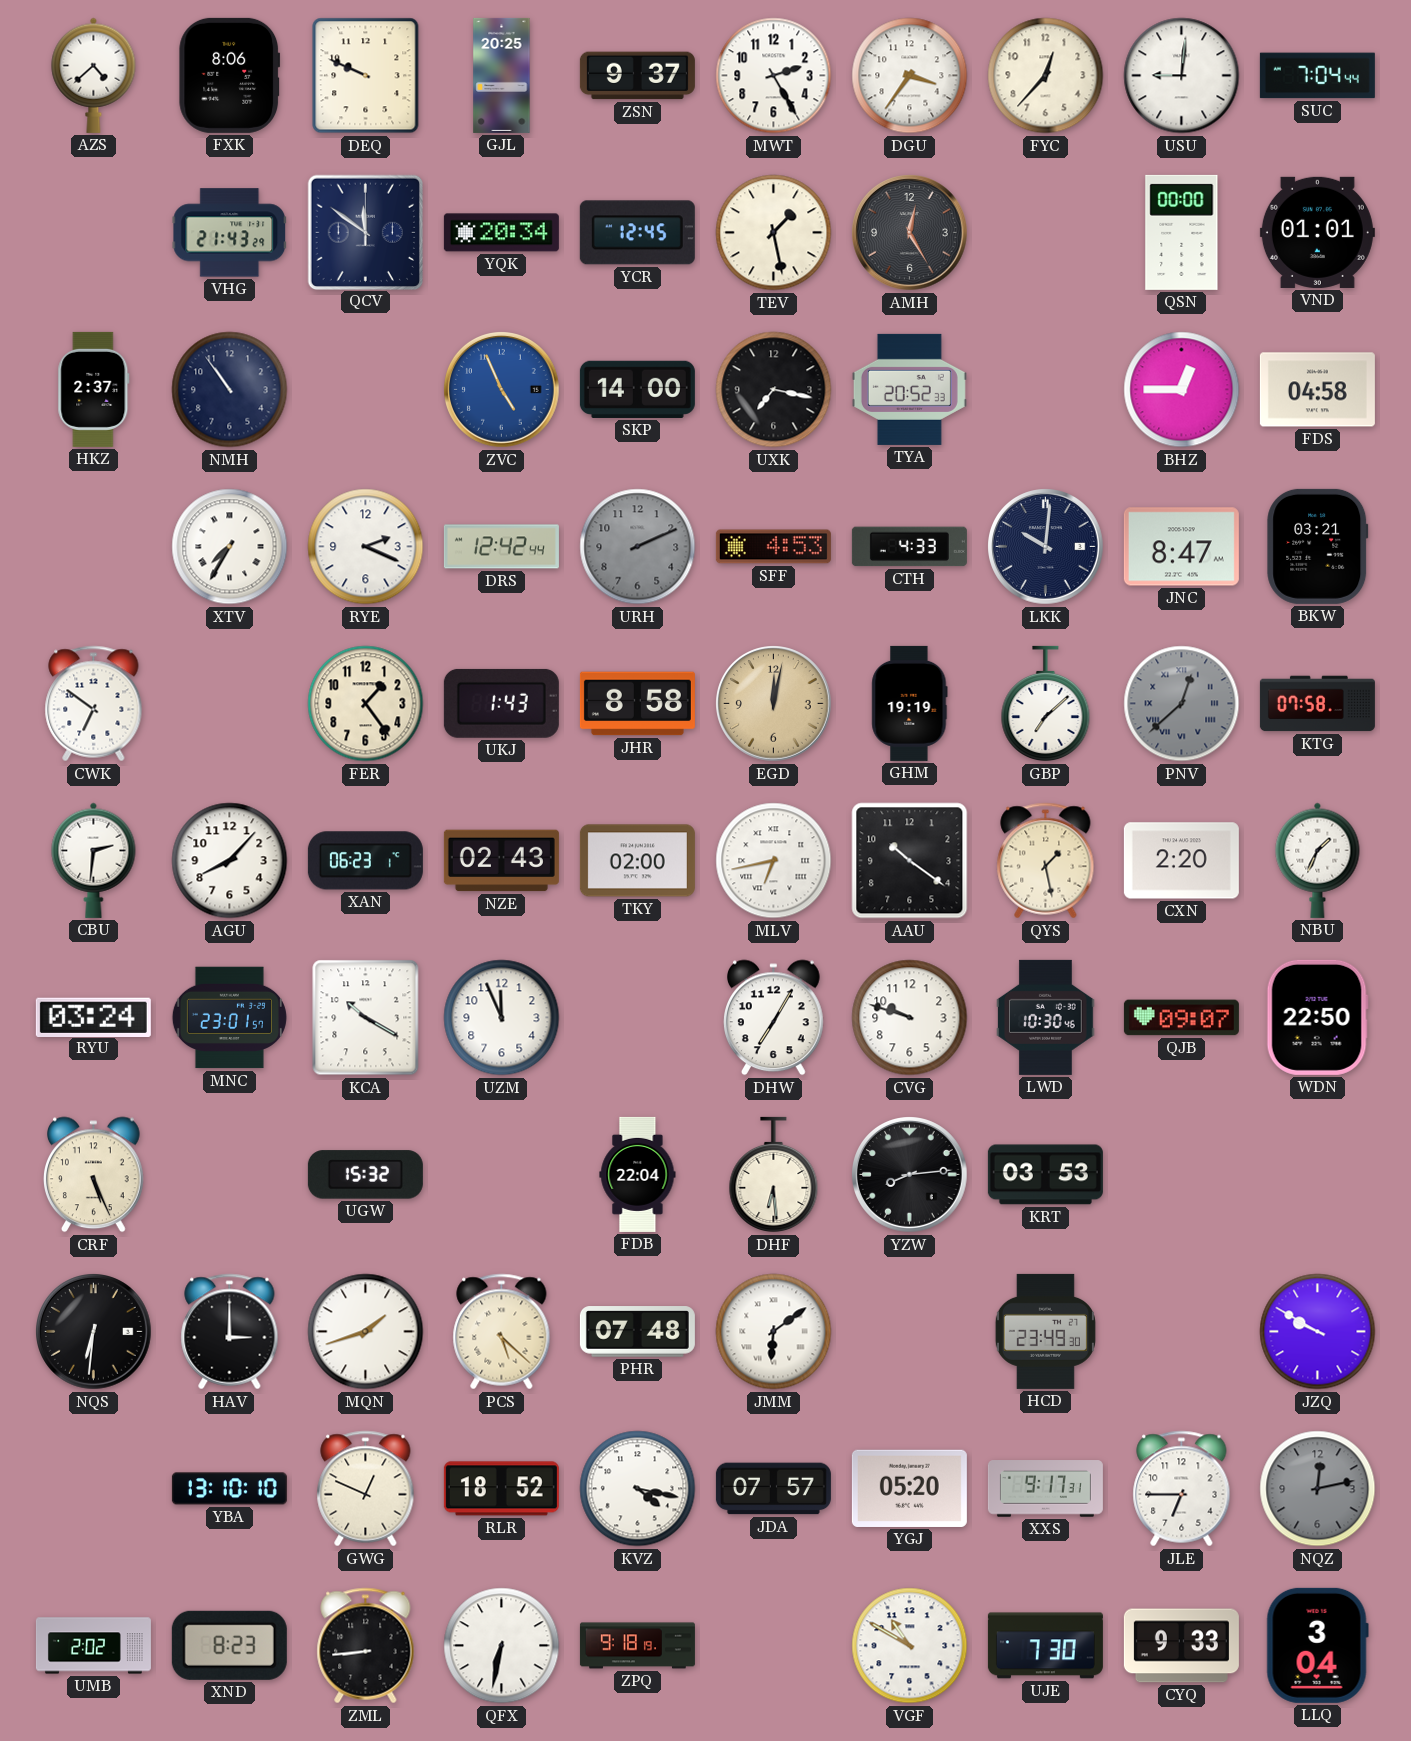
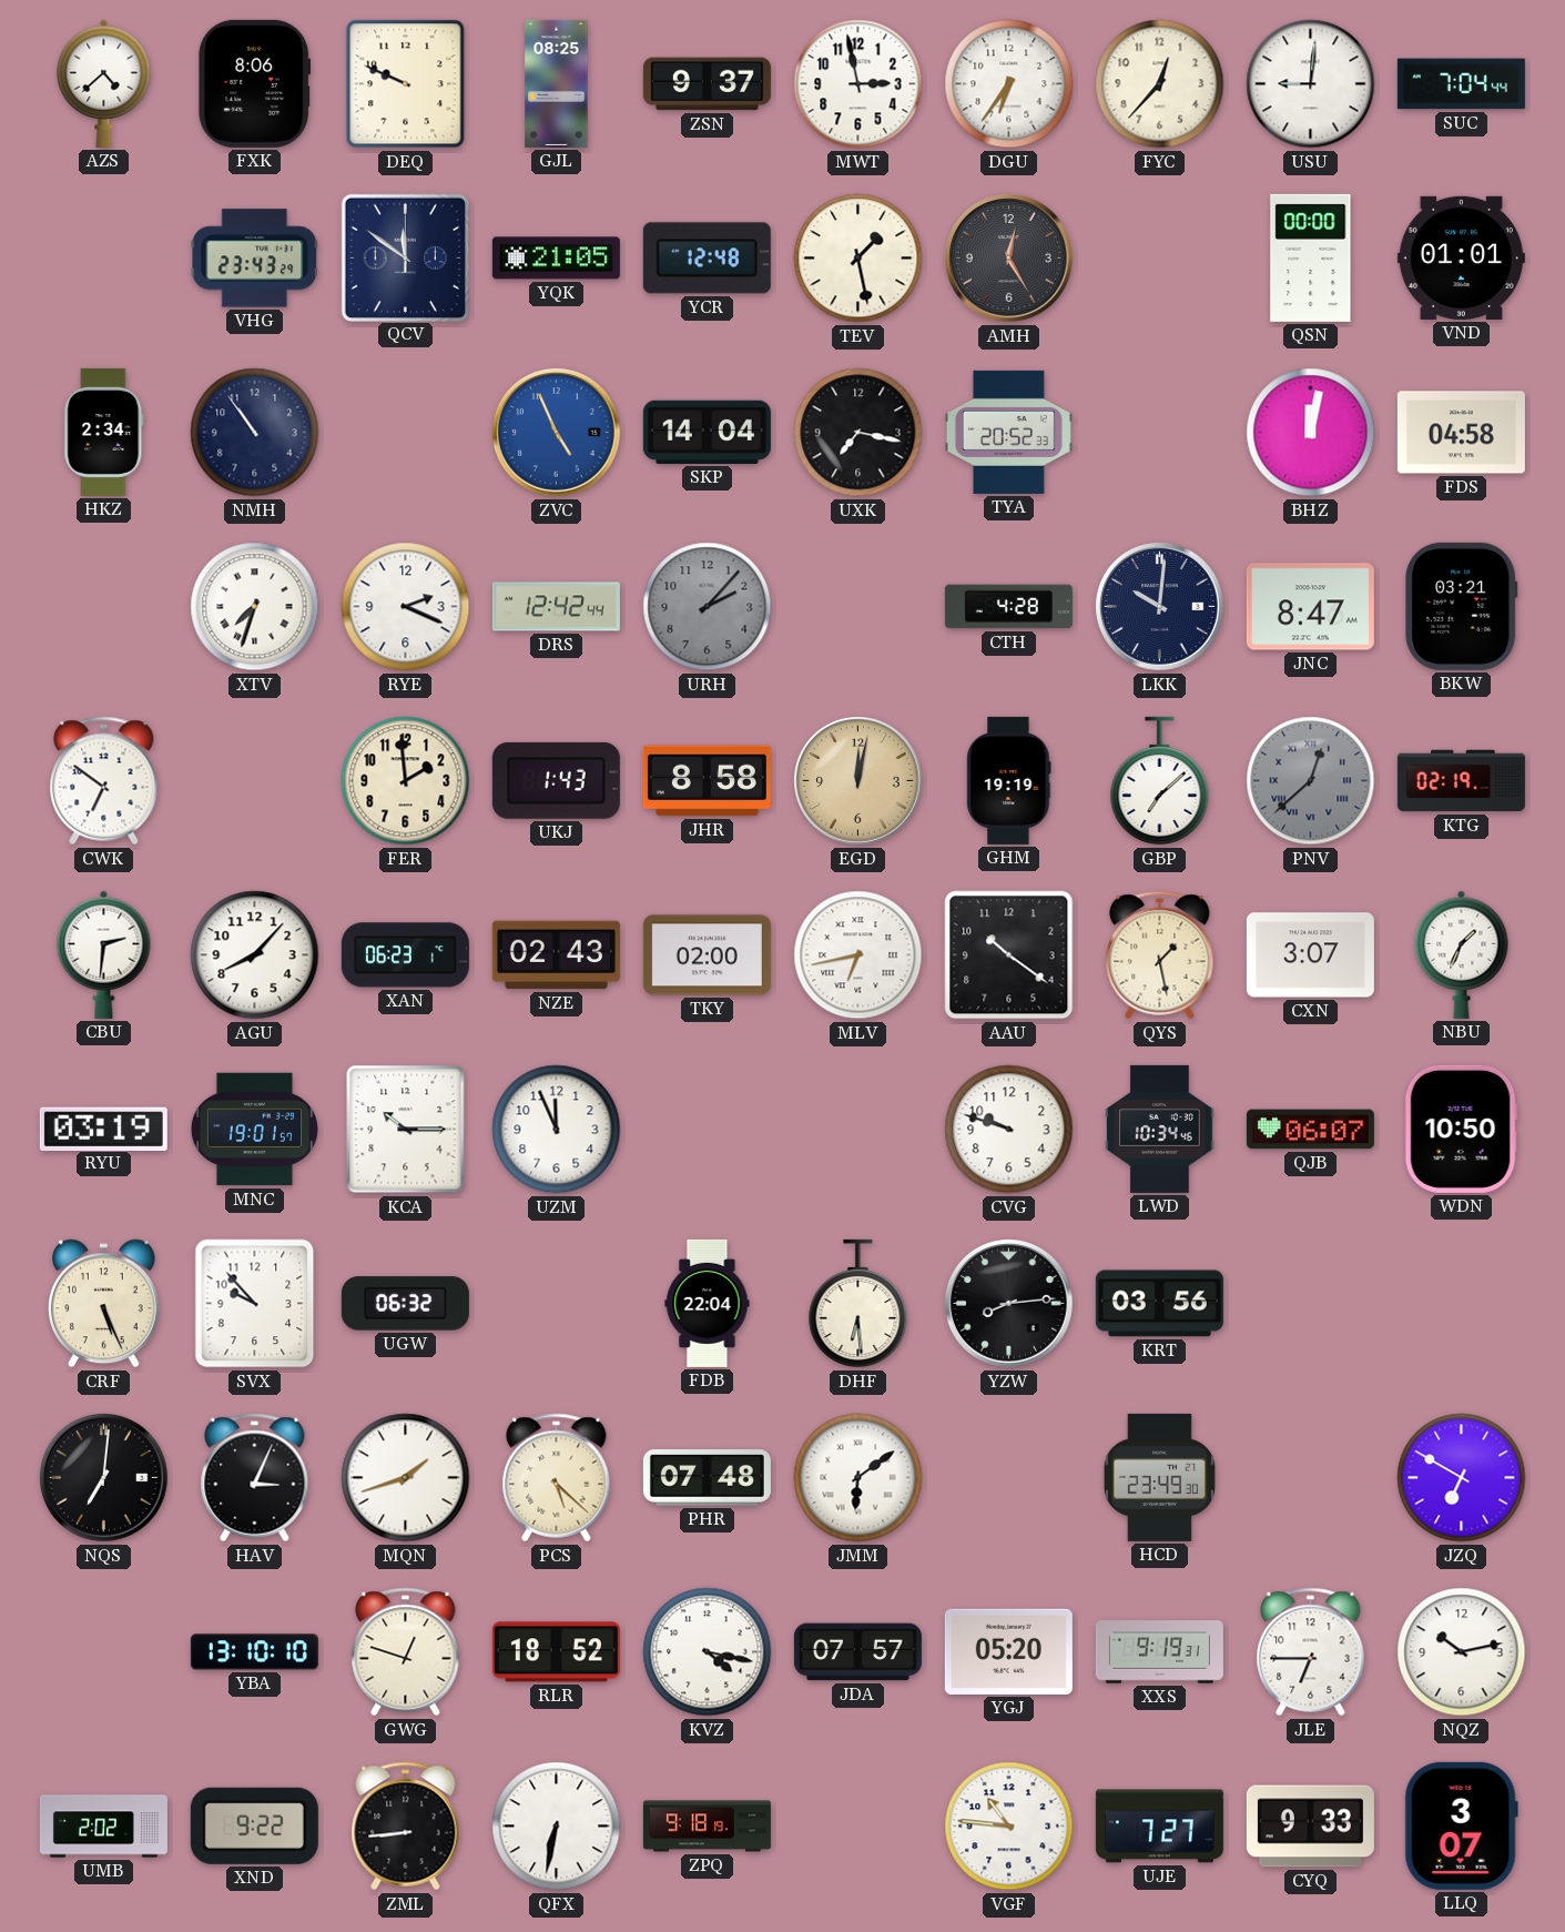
GJL: 20:25 -> 08:25
MWT: 2:25 -> 2:58
DGU: 3:36 -> 6:36
VHG: 21:43 -> 23:43
YQK: 20:34 -> 21:05
YCR: 12:45 -> 12:48
HKZ: 2:37 -> 2:34
SKP: 14:00 -> 14:04
BHZ: 12:45 -> 12:02
XTV: 7:35 -> 7:33
URH: 2:11 -> 2:07
SFF: 4:53 -> none
CTH: 4:33 -> 4:28
FER: 1:24 -> 1:59
KTG: 07:58 -> 02:19
CXN: 2:20 -> 3:07
RYU: 03:24 -> 03:19
MNC: 23:01 -> 19:01
KCA: 10:20 -> 10:15
DHW: 7:05 -> none
LWD: 10:30 -> 10:34
QJB: 09:07 -> 06:07
WDN: 22:50 -> 10:50
SVX: none -> 9:53
UGW: 15:32 -> 06:32
KRT: 03:53 -> 03:56
NQS: 6:31 -> 7:01
HAV: 3:00 -> 3:04
JZQ: 9:50 -> 6:50
GWG: 12:49 -> 12:48
XXS: 9:17 -> 9:19
NQZ: 12:13 -> 10:13
NQZ dial: grey -> white
XND: 8:23 -> 9:22
VGF: 10:50 -> 10:46
UJE: 7:30 -> 7:27
LLQ: 3:04 -> 3:07
